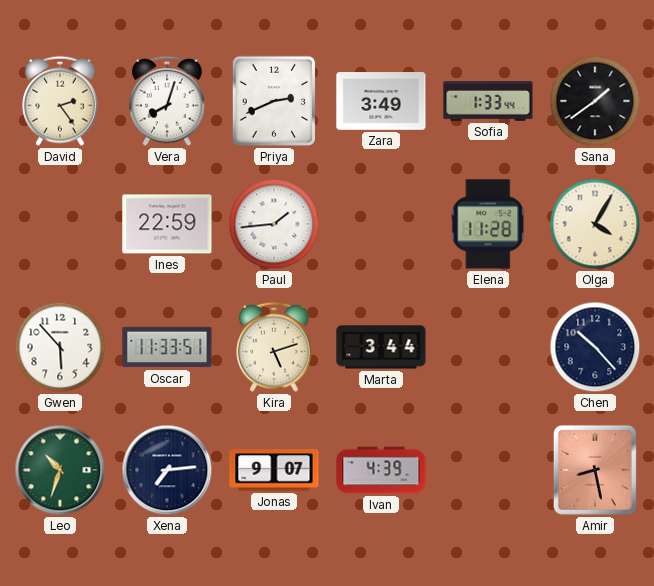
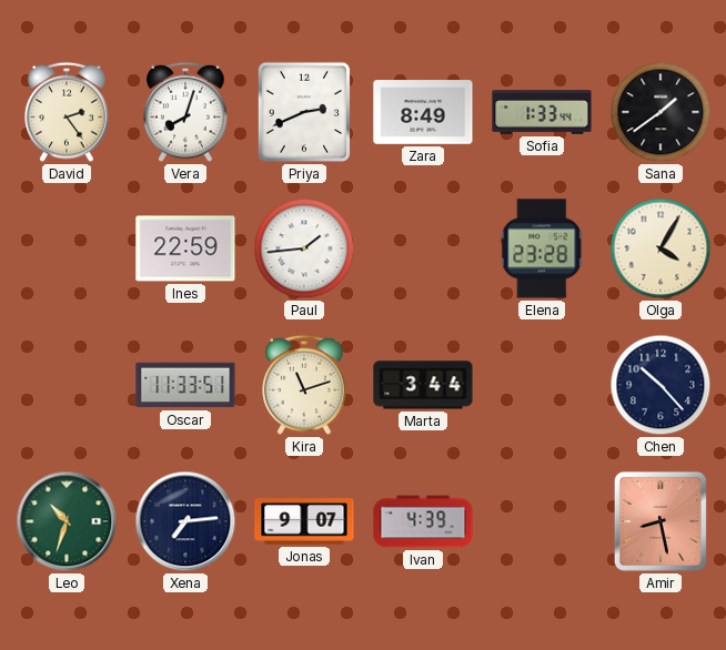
Zara: 3:49 -> 8:49
Elena: 11:28 -> 23:28
Gwen: 5:53 -> none
Kira: 5:12 -> 11:12
